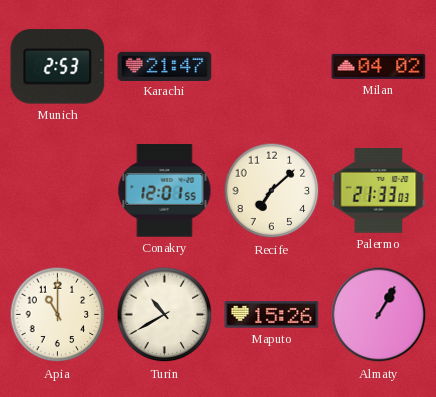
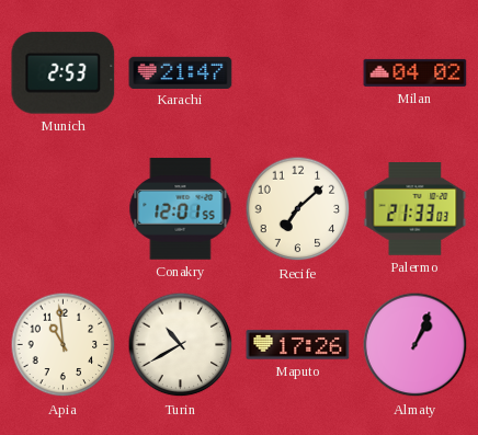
Apia: 11:00 -> 10:59
Maputo: 15:26 -> 17:26
Almaty: 1:05 -> 1:04
